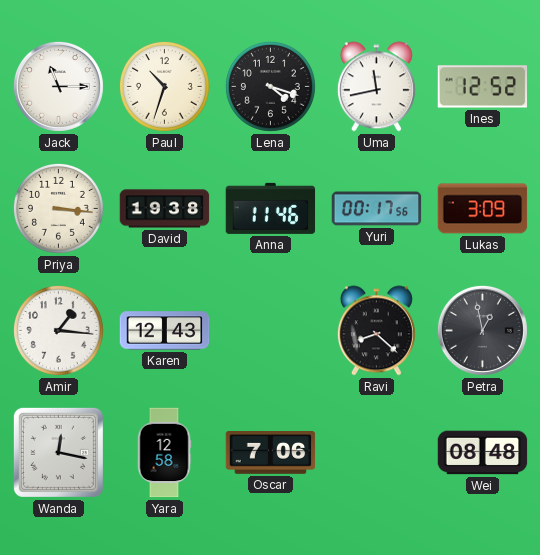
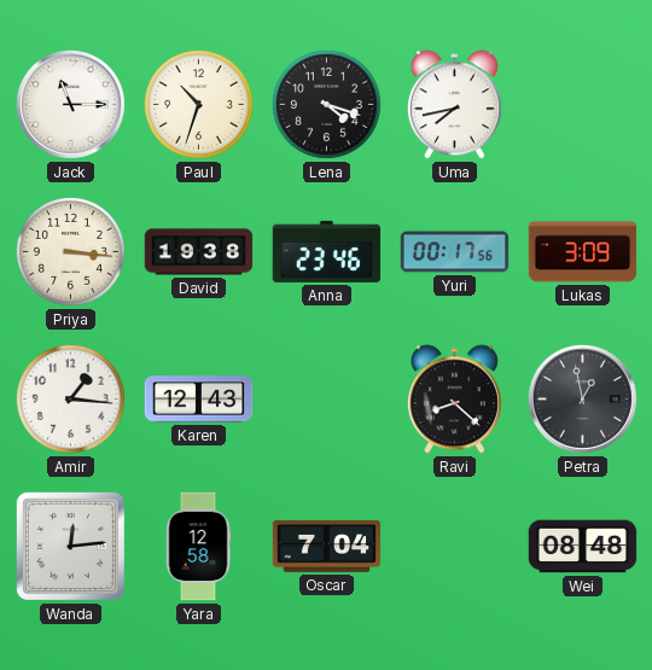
Uma: 11:43 -> 7:43
Ines: 12:52 -> none
Anna: 11:46 -> 23:46
Wanda: 12:17 -> 12:14
Oscar: 7:06 -> 7:04
